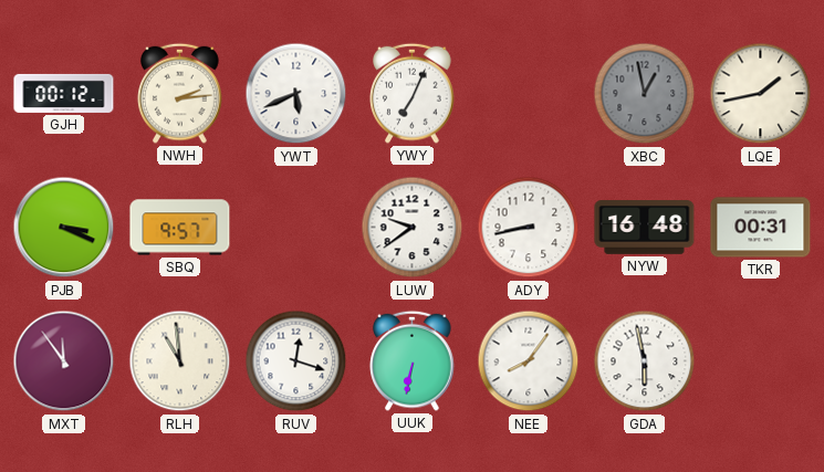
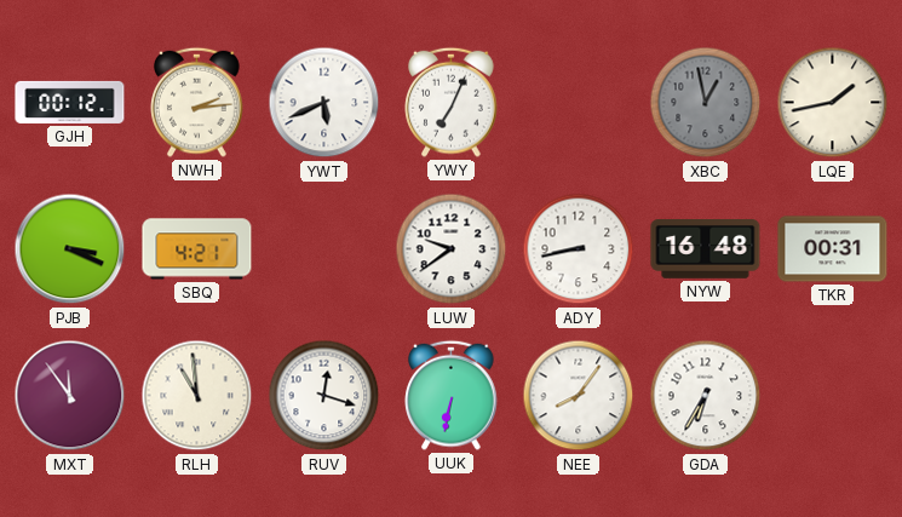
SBQ: 9:57 -> 4:21
GDA: 5:58 -> 6:35
